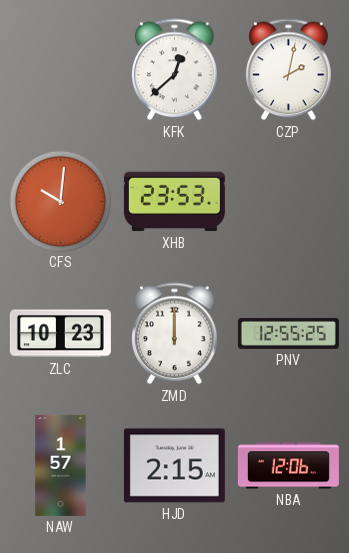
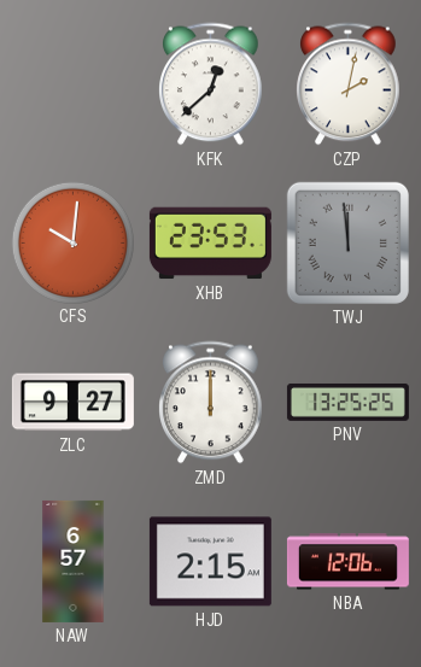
TWJ: none -> 11:59
ZLC: 10:23 -> 9:27
PNV: 12:55 -> 13:25
NAW: 1:57 -> 6:57
